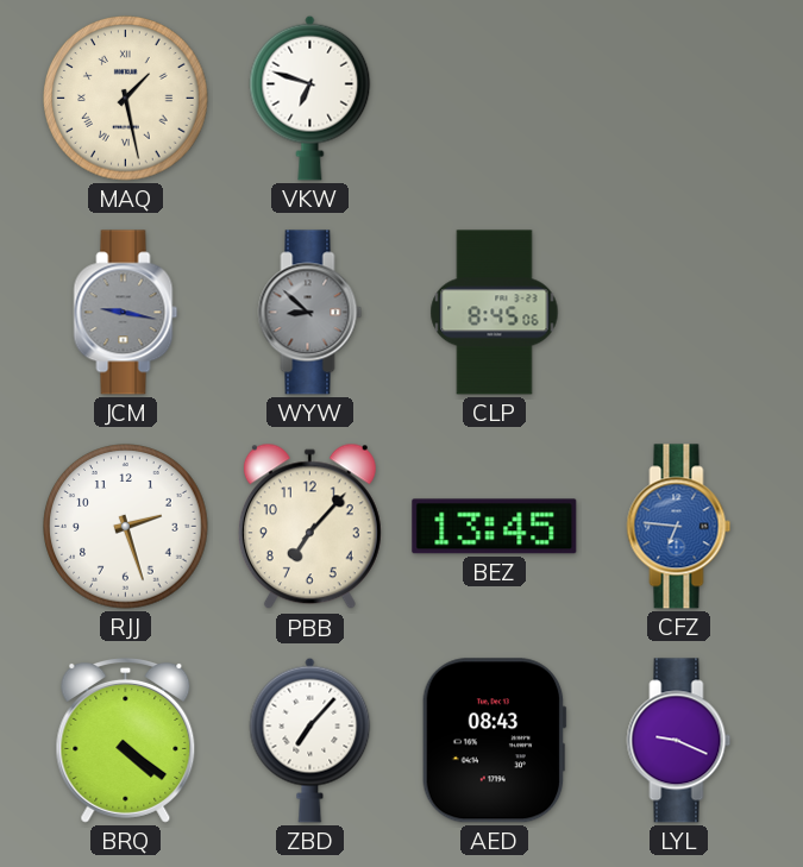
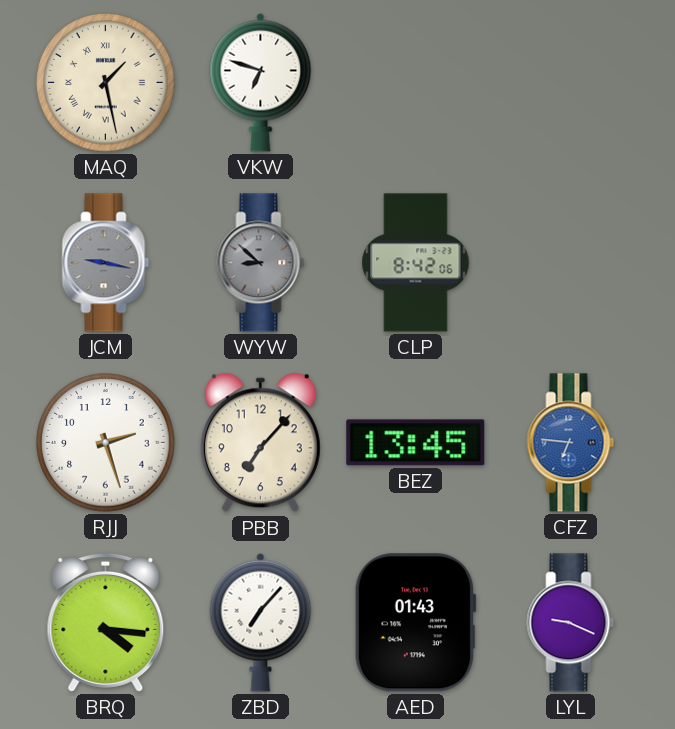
CLP: 8:45 -> 8:42
BRQ: 4:21 -> 4:16
AED: 08:43 -> 01:43
